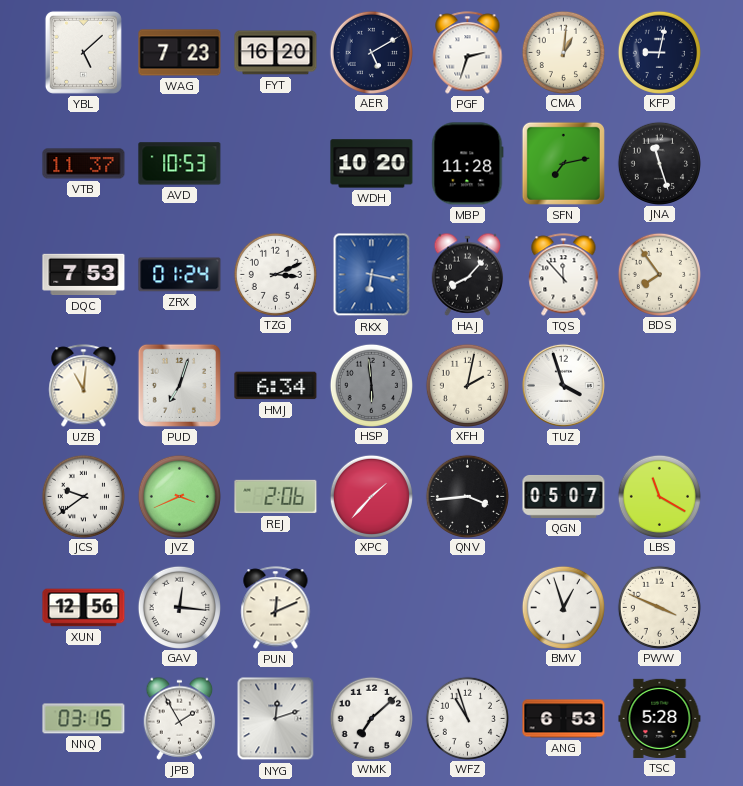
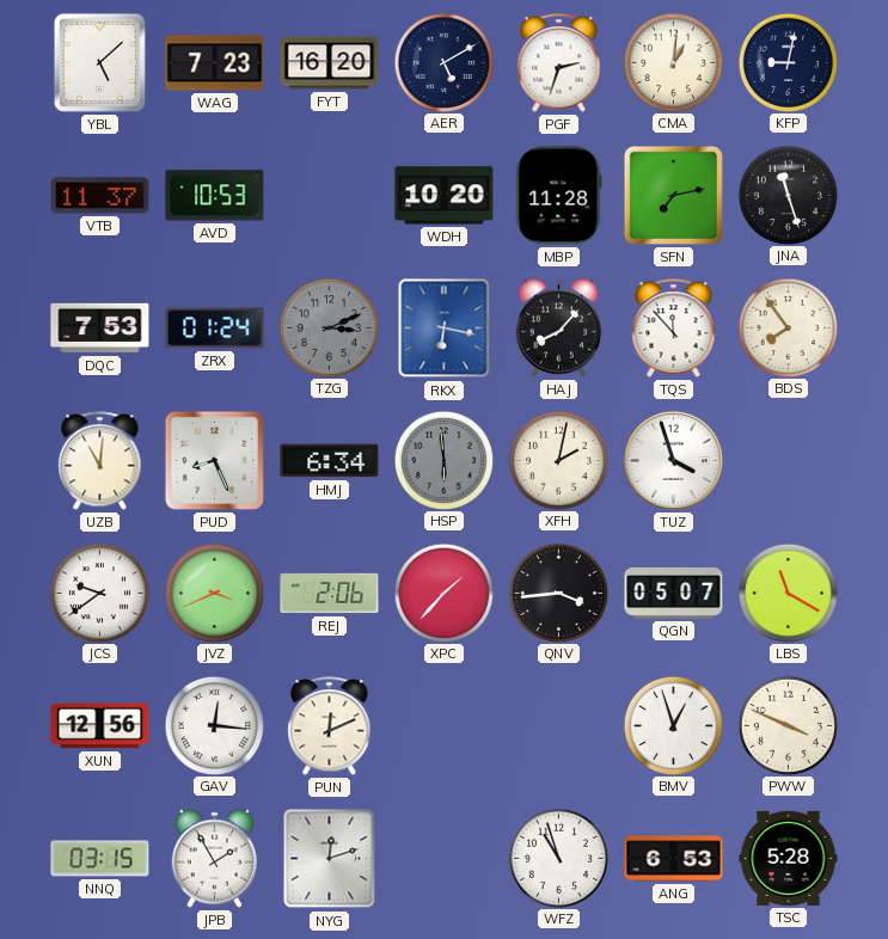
TZG dial: white -> grey
PUD: 7:03 -> 8:26
WMK: 7:08 -> none
